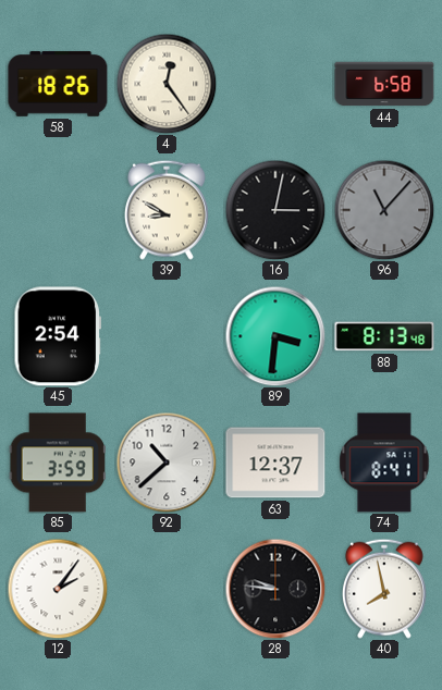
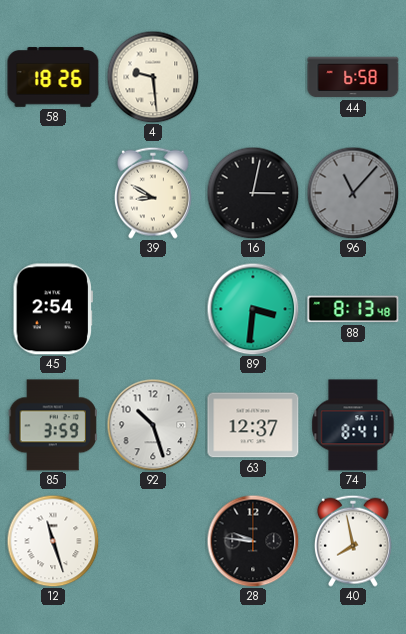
4: 12:24 -> 9:29
92: 10:38 -> 10:27
12: 2:06 -> 11:27
